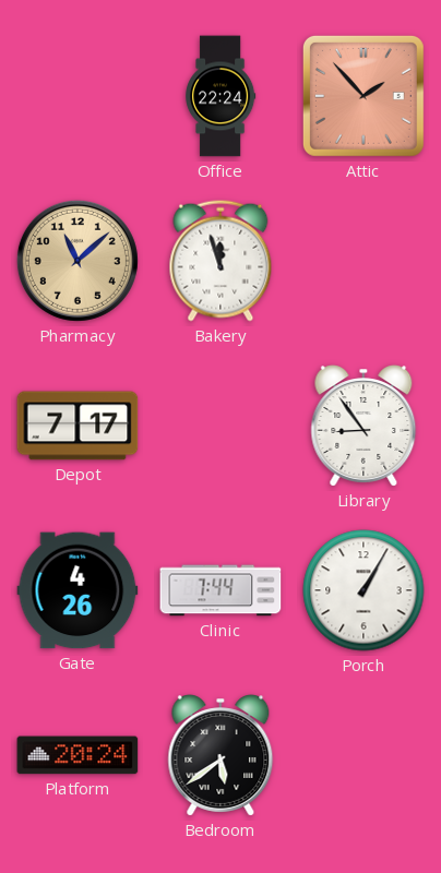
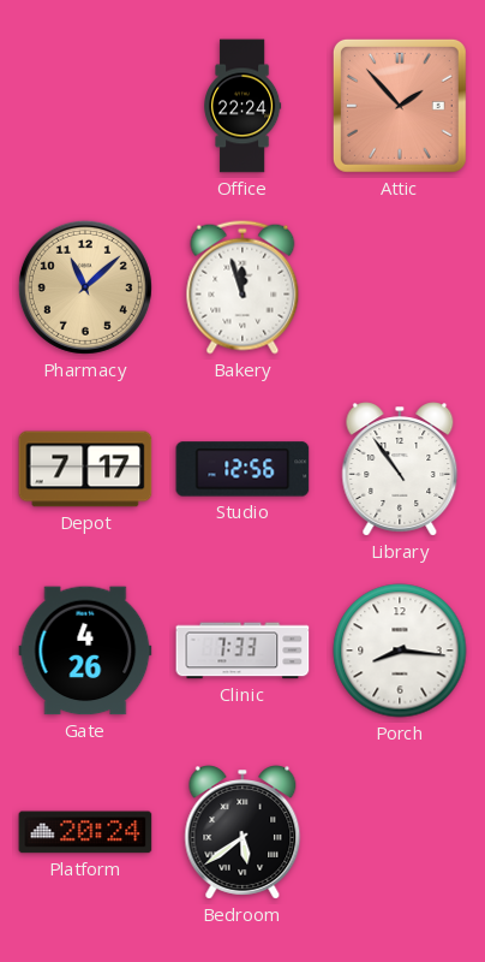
Studio: none -> 12:56
Library: 8:54 -> 10:54
Clinic: 7:44 -> 7:33
Porch: 1:05 -> 8:16
